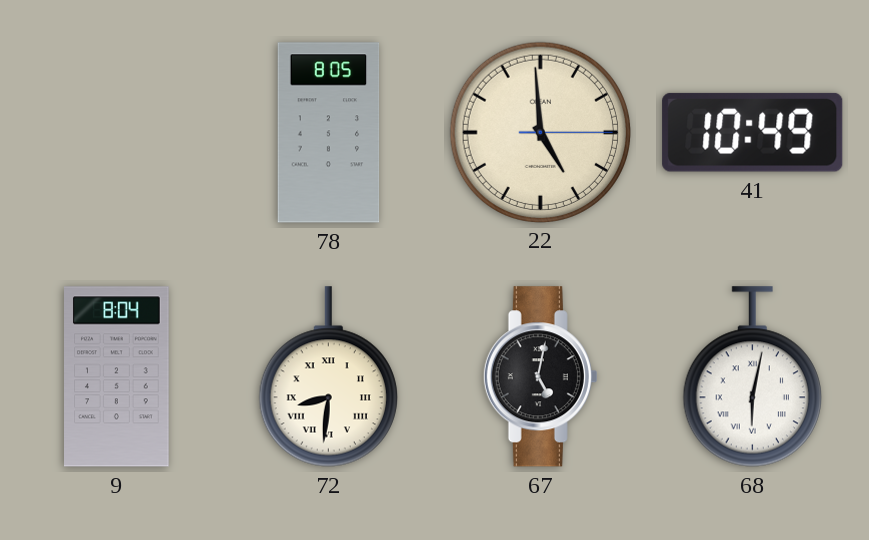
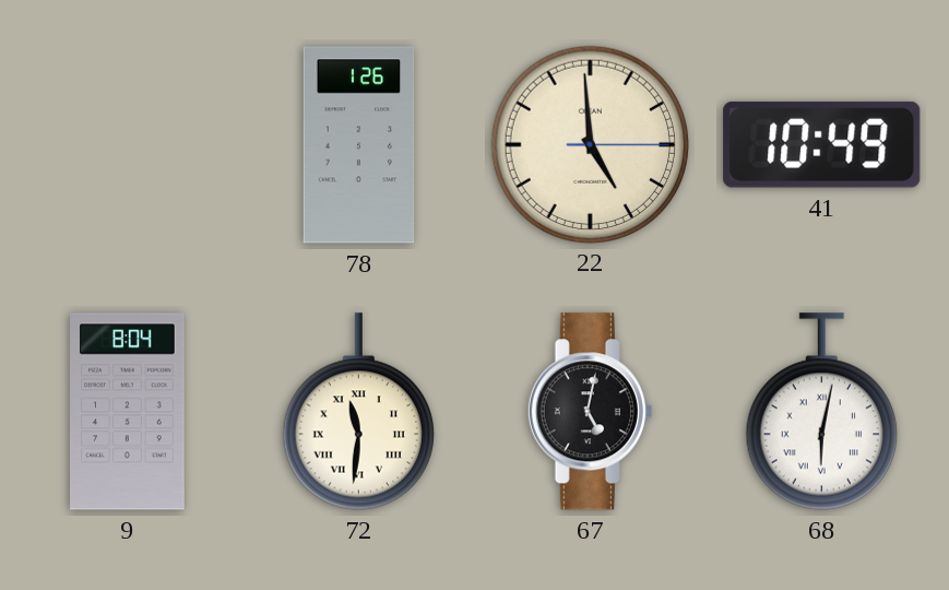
78: 8:05 -> 1:26
72: 8:31 -> 11:31
